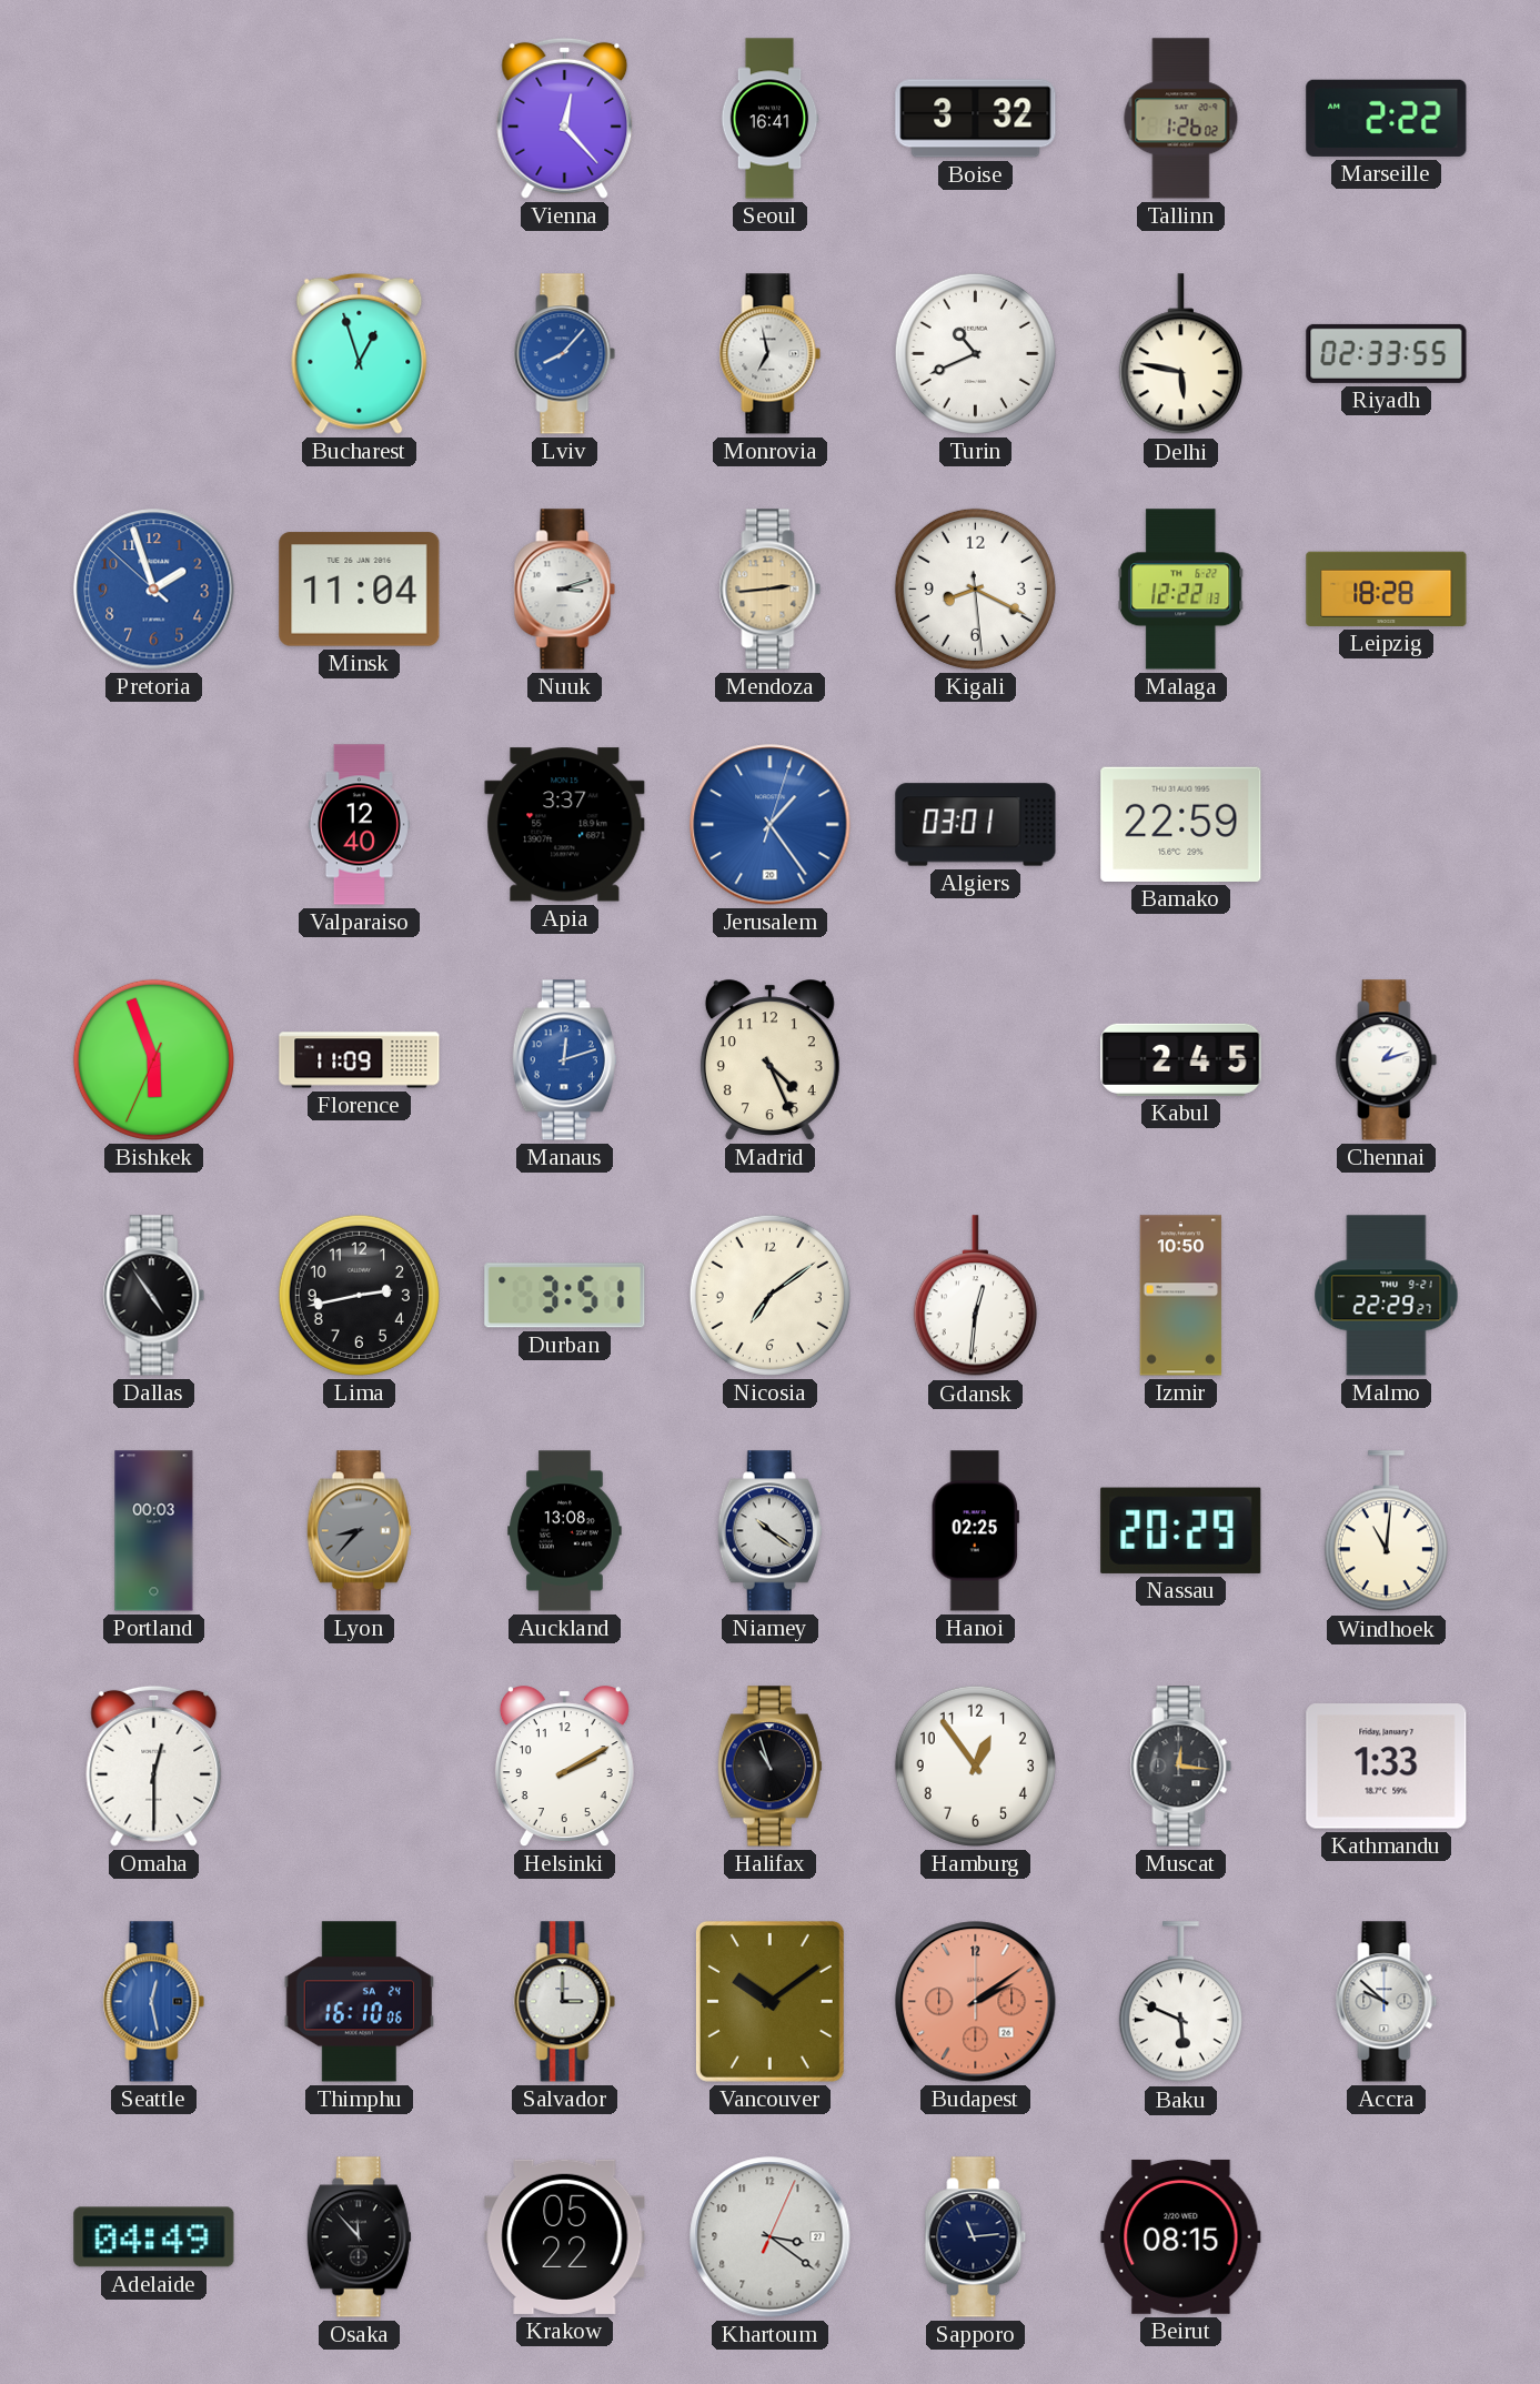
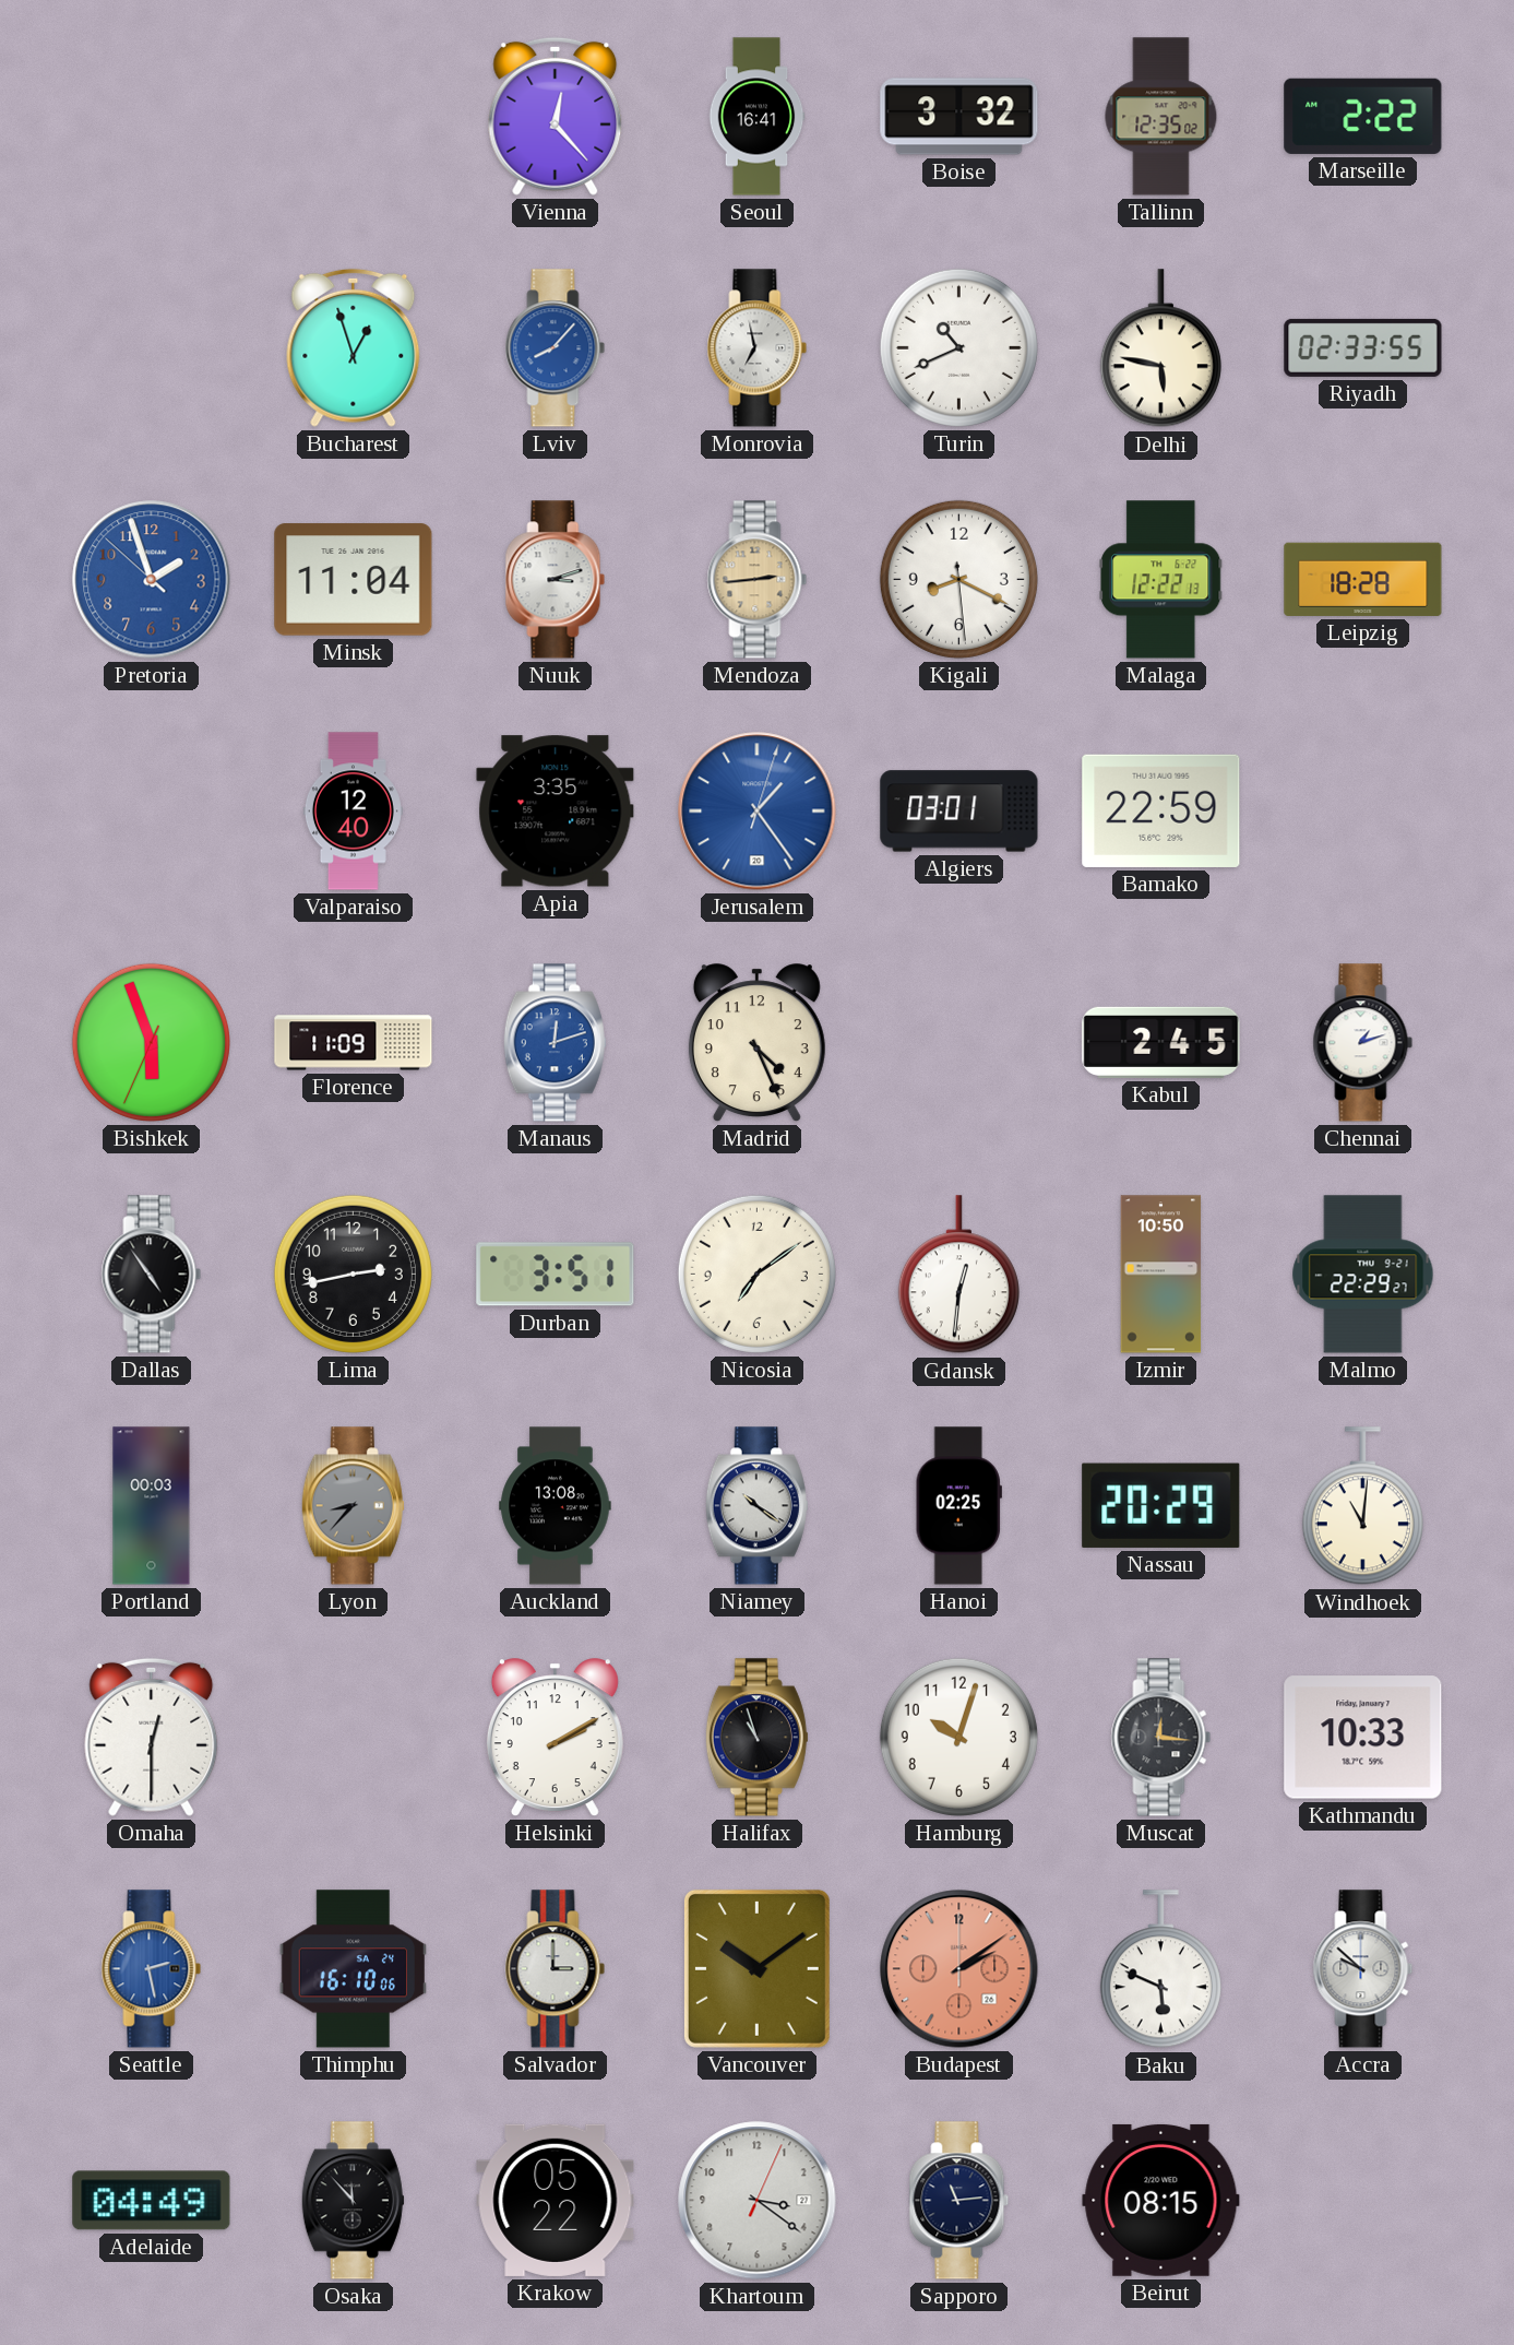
Tallinn: 1:26 -> 12:35
Apia: 3:37 -> 3:35
Hamburg: 12:54 -> 10:03
Kathmandu: 1:33 -> 10:33
Seattle: 12:28 -> 2:28
